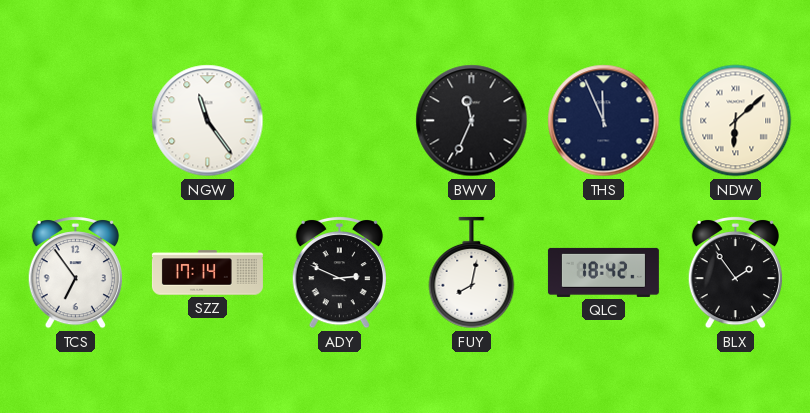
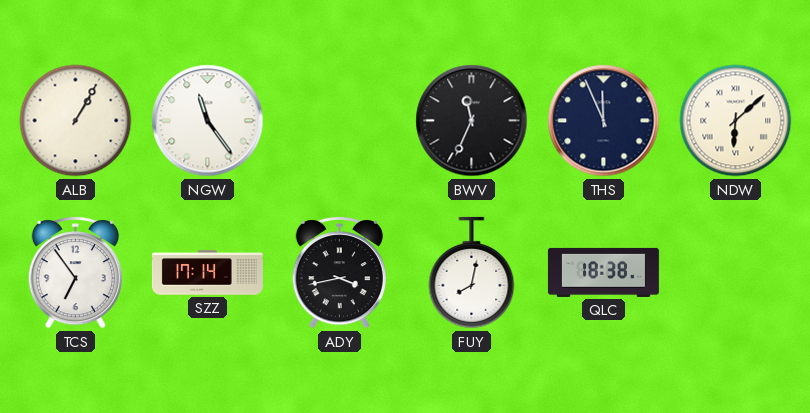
ALB: none -> 1:05
ADY: 2:49 -> 3:43
QLC: 18:42 -> 18:38
BLX: 1:54 -> none
